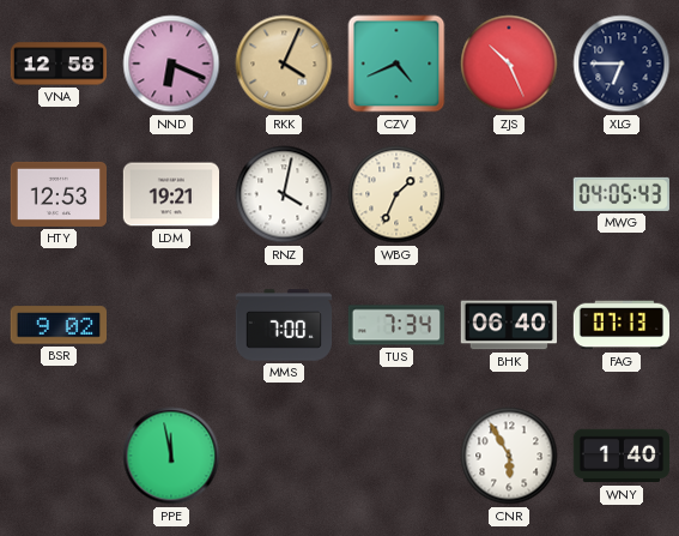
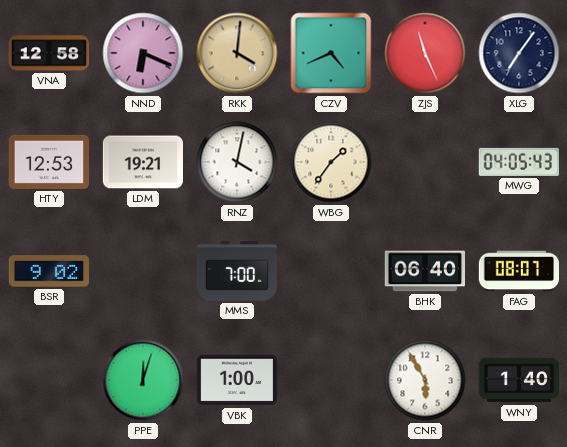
RKK: 4:04 -> 4:01
ZJS: 10:26 -> 11:26
XLG: 6:45 -> 7:06
WBG: 1:34 -> 1:36
TUS: 7:34 -> none
FAG: 07:13 -> 08:07
PPE: 11:58 -> 12:03
VBK: none -> 1:00
